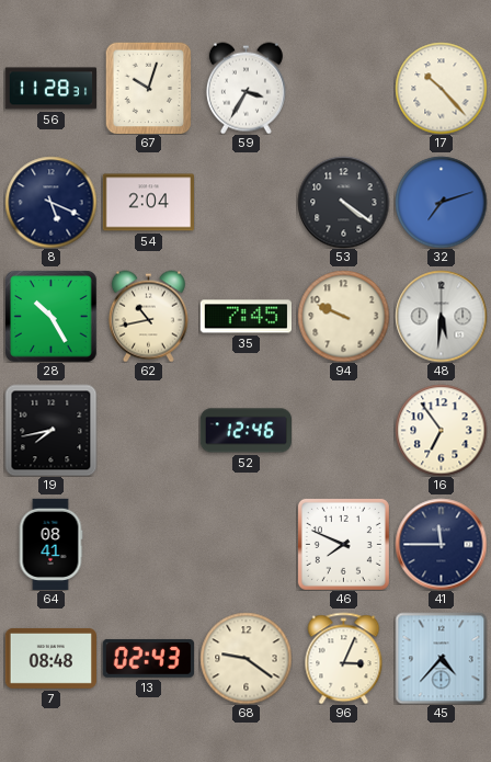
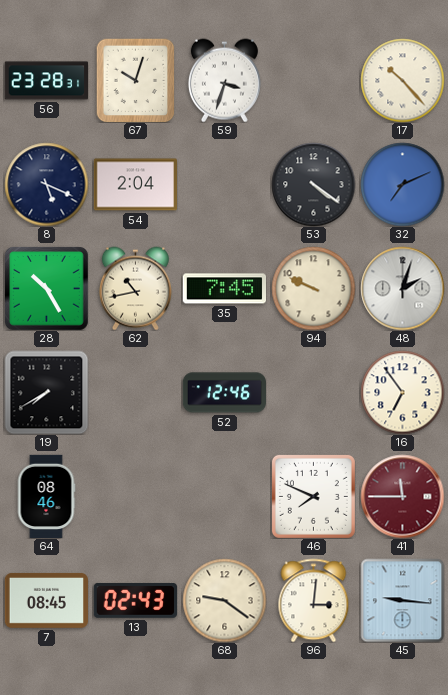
56: 11:28 -> 23:28
59: 3:35 -> 3:33
32: 7:12 -> 7:11
48: 5:31 -> 2:03
19: 7:43 -> 7:40
64: 08:41 -> 08:46
41 dial: navy -> burgundy
7: 08:48 -> 08:45
96: 3:04 -> 3:01
45: 4:37 -> 9:16
